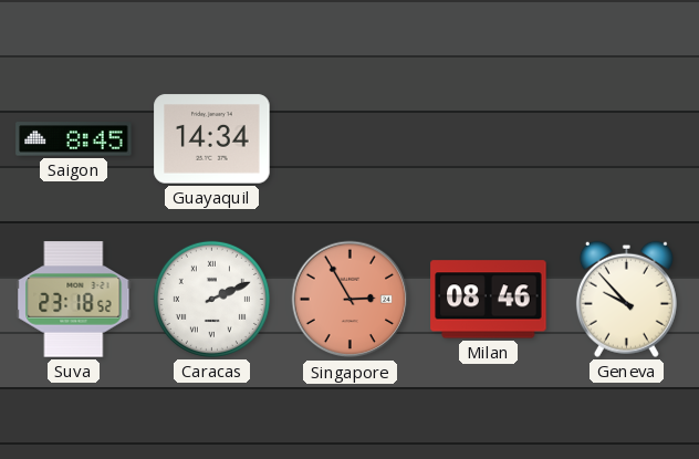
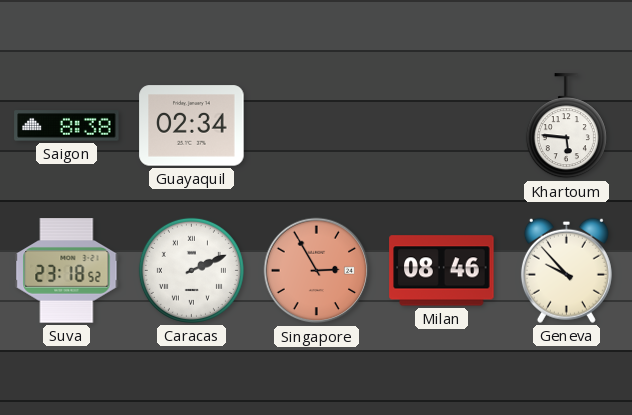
Saigon: 8:45 -> 8:38
Guayaquil: 14:34 -> 02:34
Khartoum: none -> 5:46
